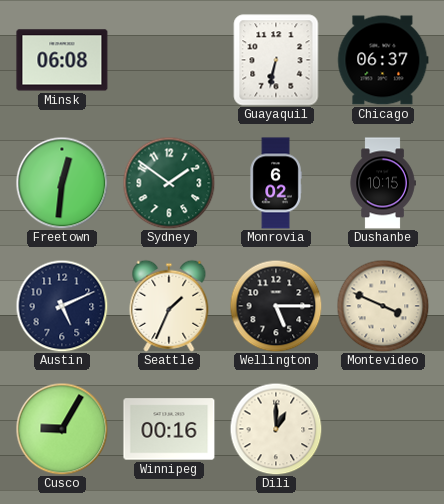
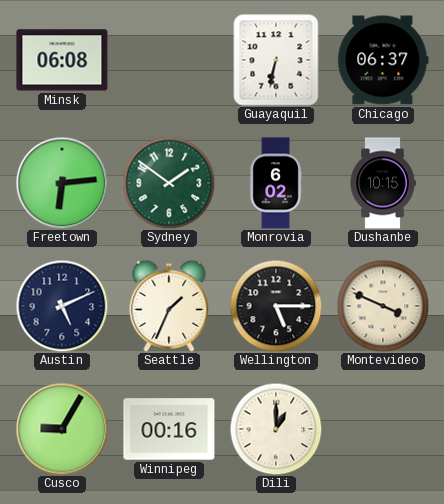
Freetown: 12:31 -> 6:14
